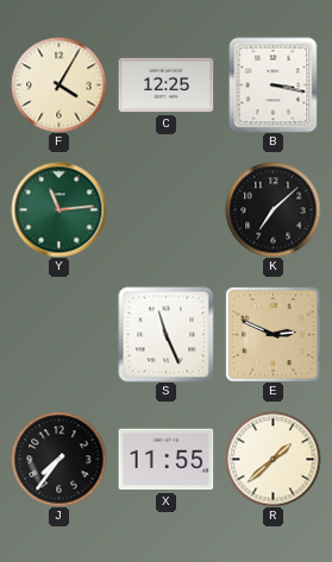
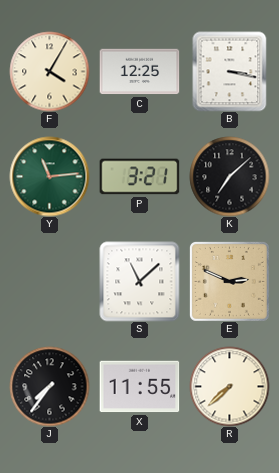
P: none -> 3:21
S: 11:26 -> 11:08
R: 1:38 -> 7:38
